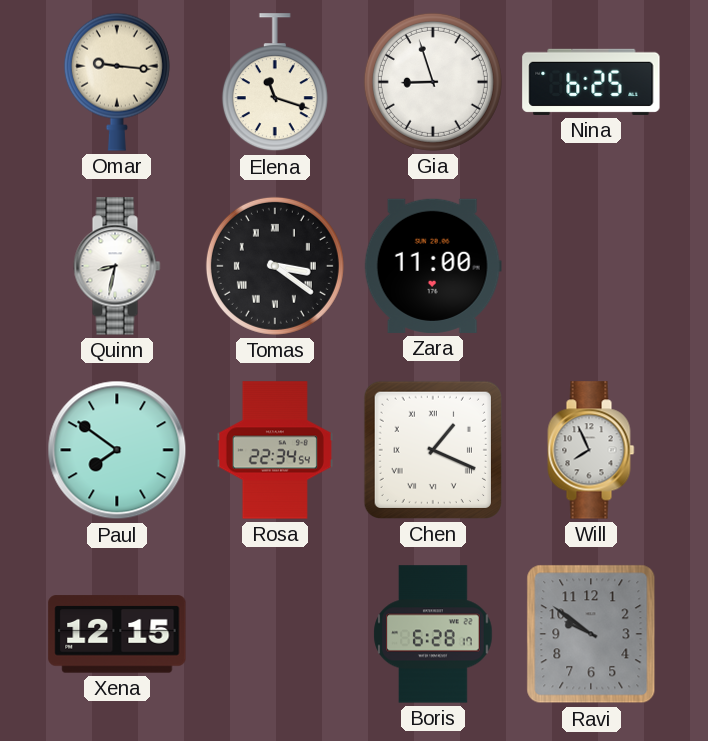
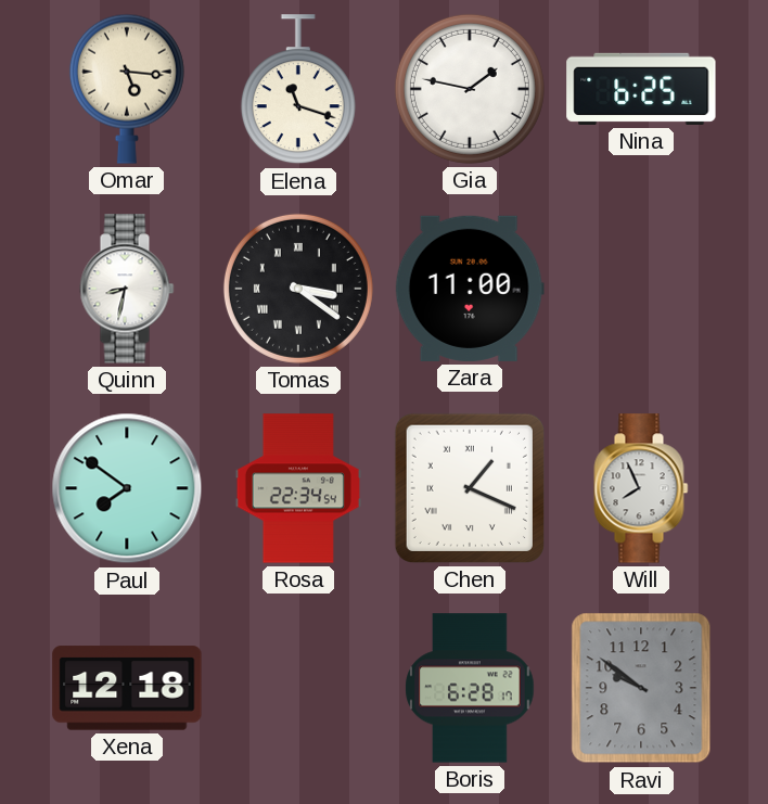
Omar: 9:16 -> 5:16
Gia: 8:57 -> 1:47
Xena: 12:15 -> 12:18
